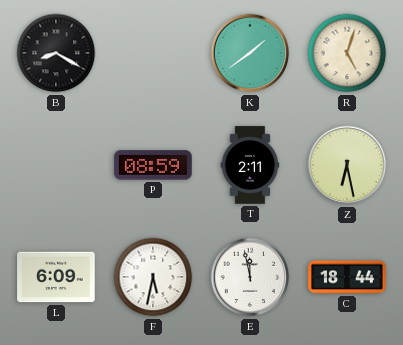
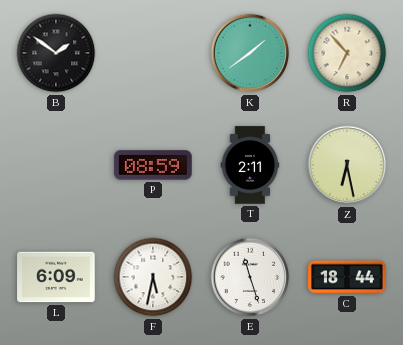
B: 8:20 -> 1:51
R: 5:03 -> 6:53
E: 11:58 -> 11:27
